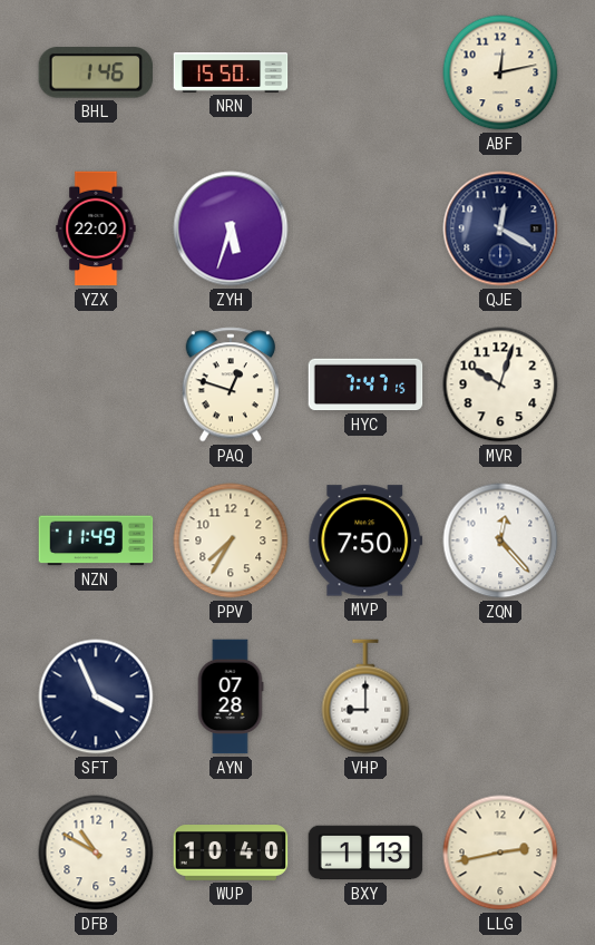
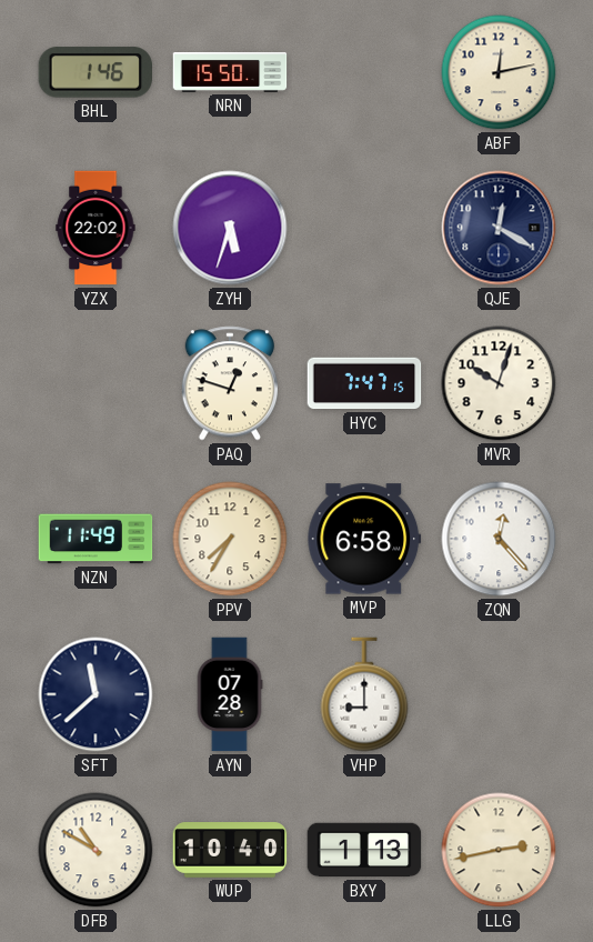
MVP: 7:50 -> 6:58
SFT: 3:56 -> 11:38
